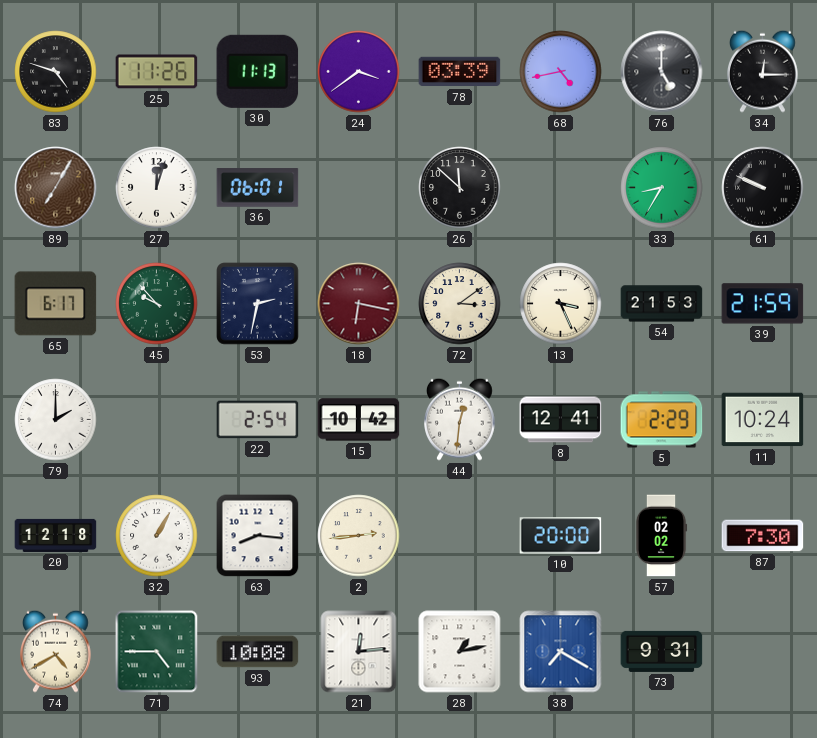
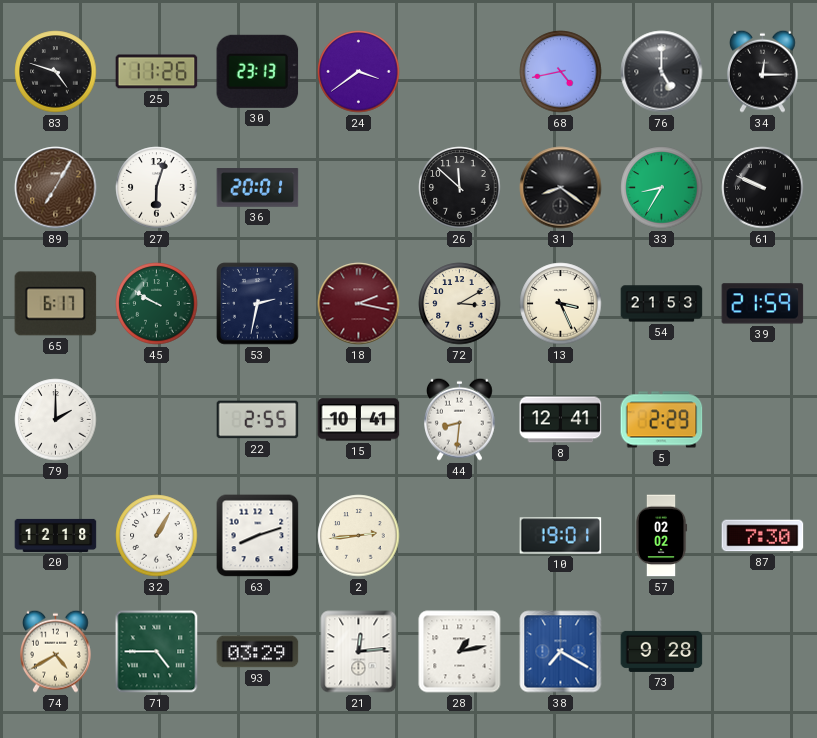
30: 11:13 -> 23:13
78: 03:39 -> none
27: 12:03 -> 6:03
36: 06:01 -> 20:01
31: none -> 8:21
45: 9:53 -> 9:50
18: 6:17 -> 2:17
72: 3:09 -> 3:10
22: 2:54 -> 2:55
15: 10:42 -> 10:41
44: 12:31 -> 8:31
11: 10:24 -> none
63: 8:16 -> 8:12
10: 20:00 -> 19:01
93: 10:08 -> 03:29
73: 9:31 -> 9:28
